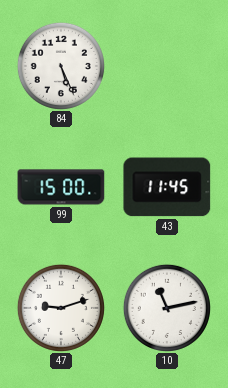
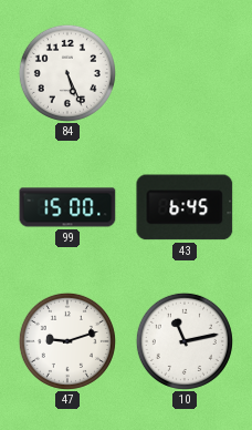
43: 11:45 -> 6:45
